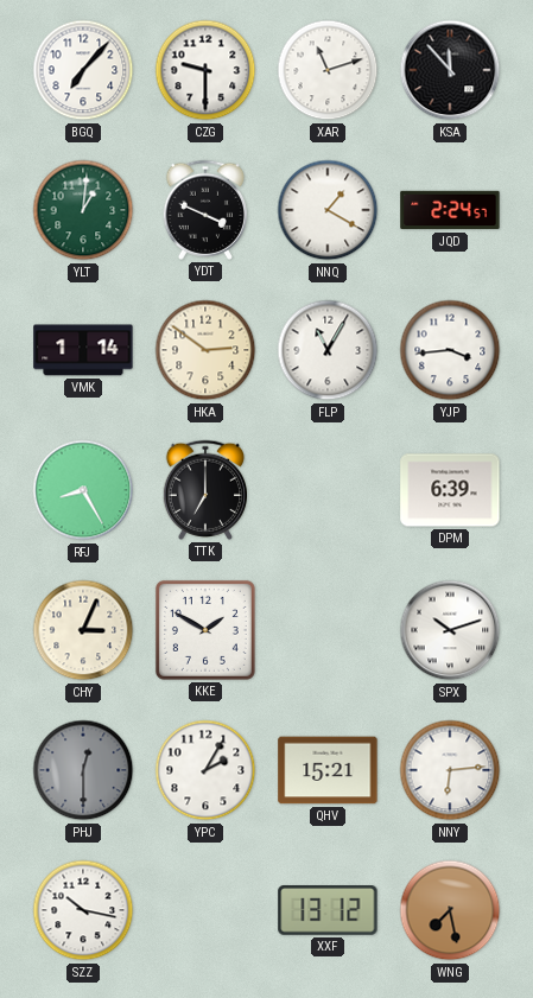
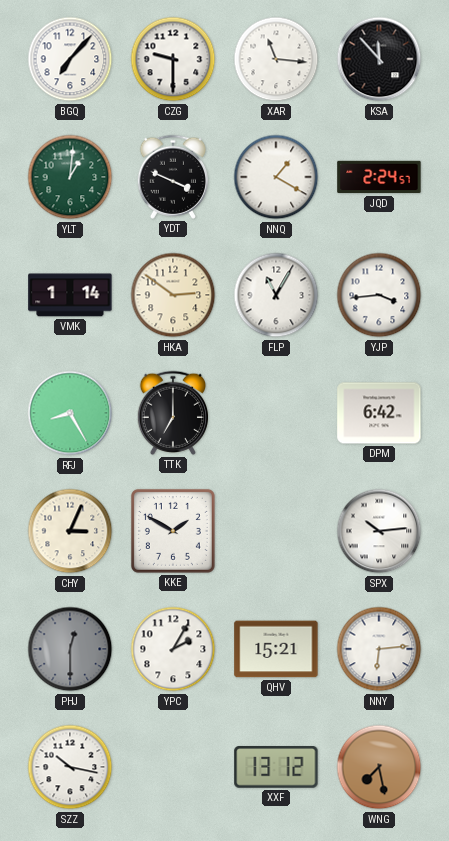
XAR: 11:12 -> 11:16
DPM: 6:39 -> 6:42
SPX: 10:12 -> 10:14
